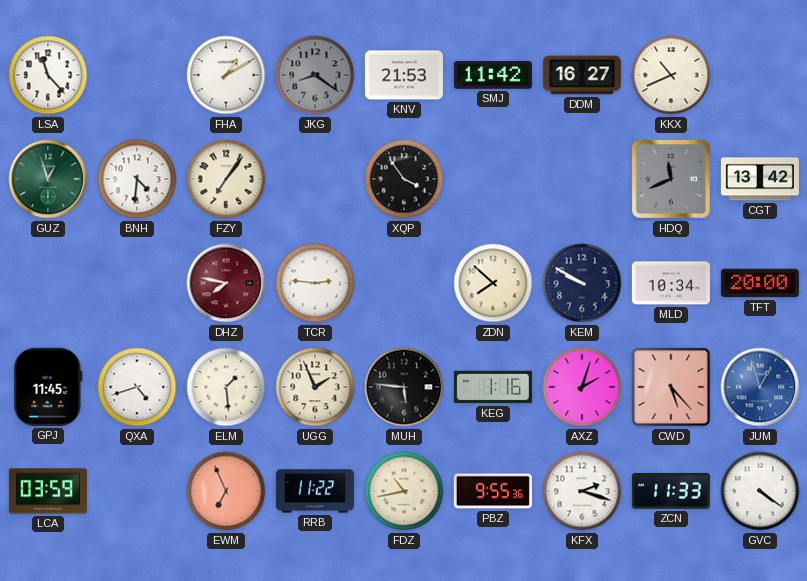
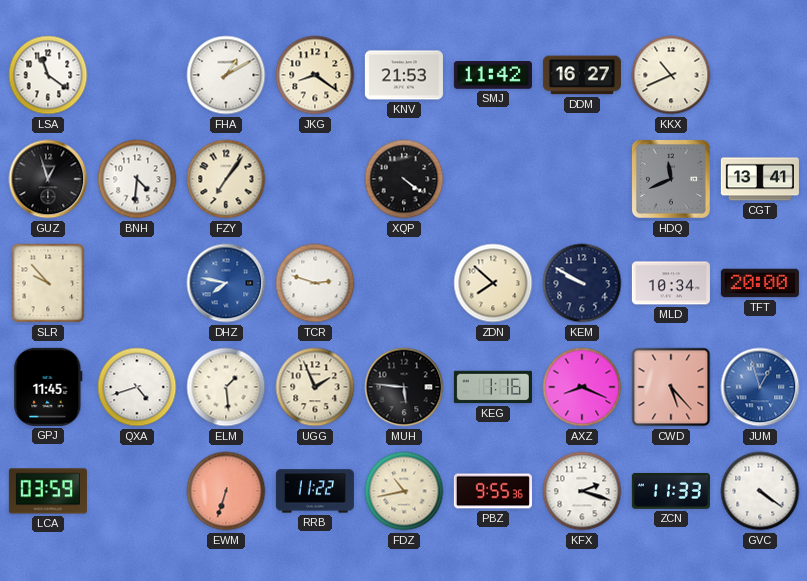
LSA: 11:23 -> 11:21
JKG dial: grey -> cream
GUZ dial: green -> black
XQP: 3:54 -> 4:21
CGT: 13:42 -> 13:41
SLR: none -> 9:53
DHZ dial: burgundy -> blue
TCR: 2:46 -> 2:48
AXZ: 2:03 -> 8:19
EWM: 6:56 -> 6:33
